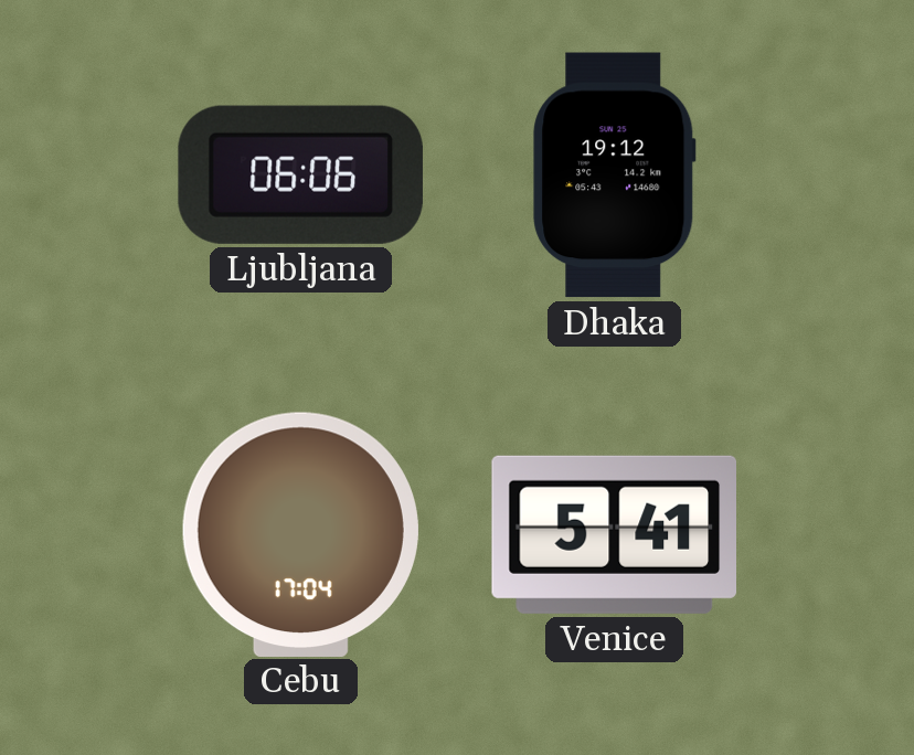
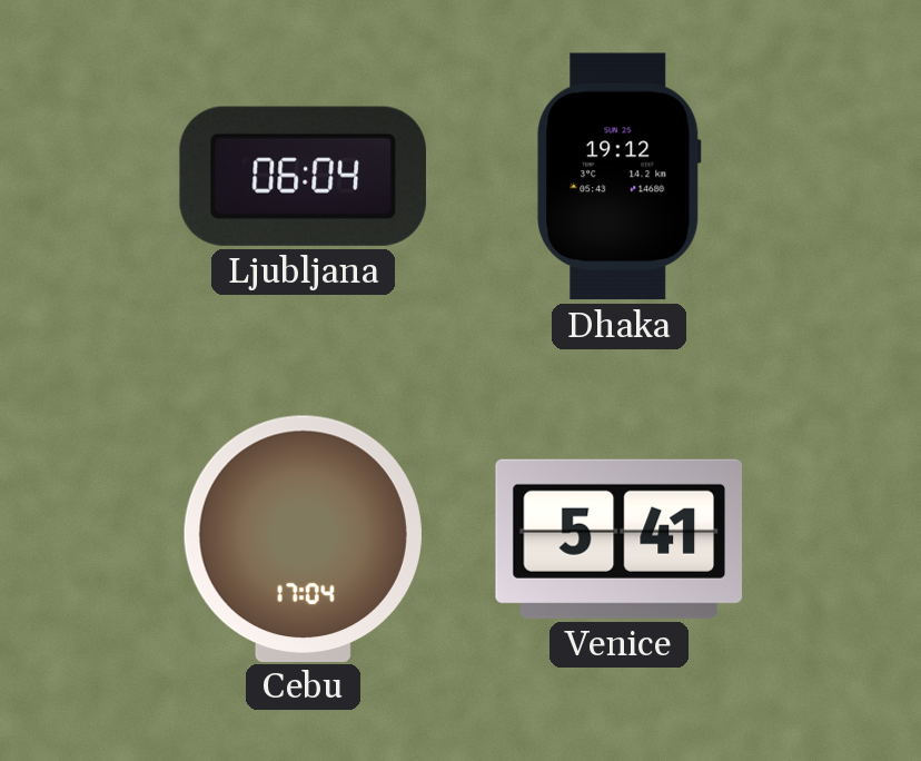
Ljubljana: 06:06 -> 06:04
